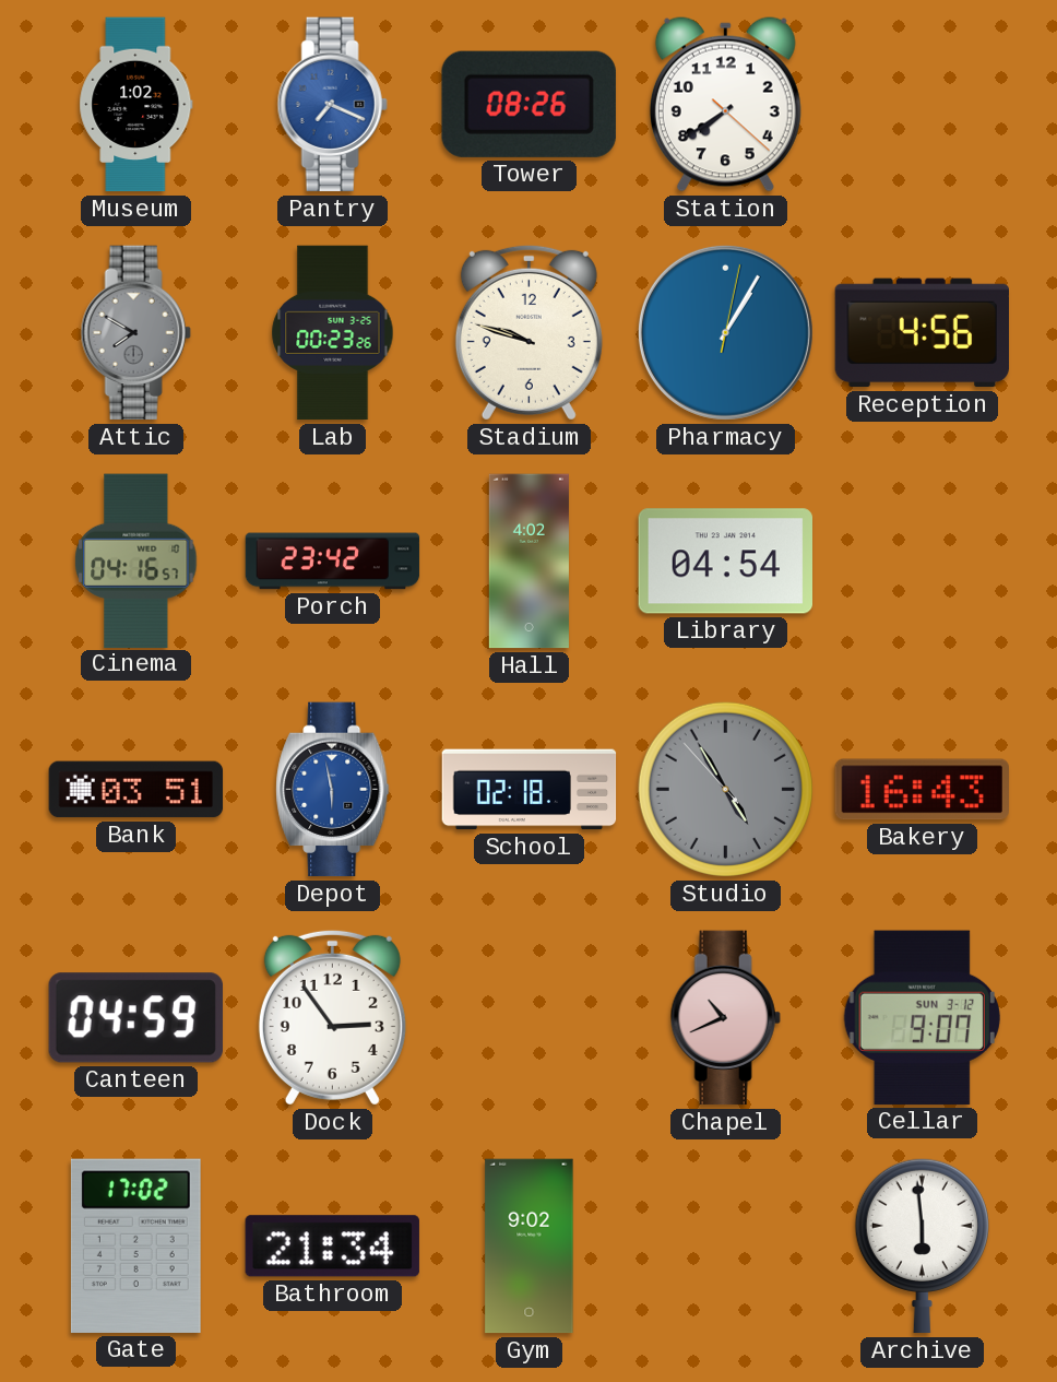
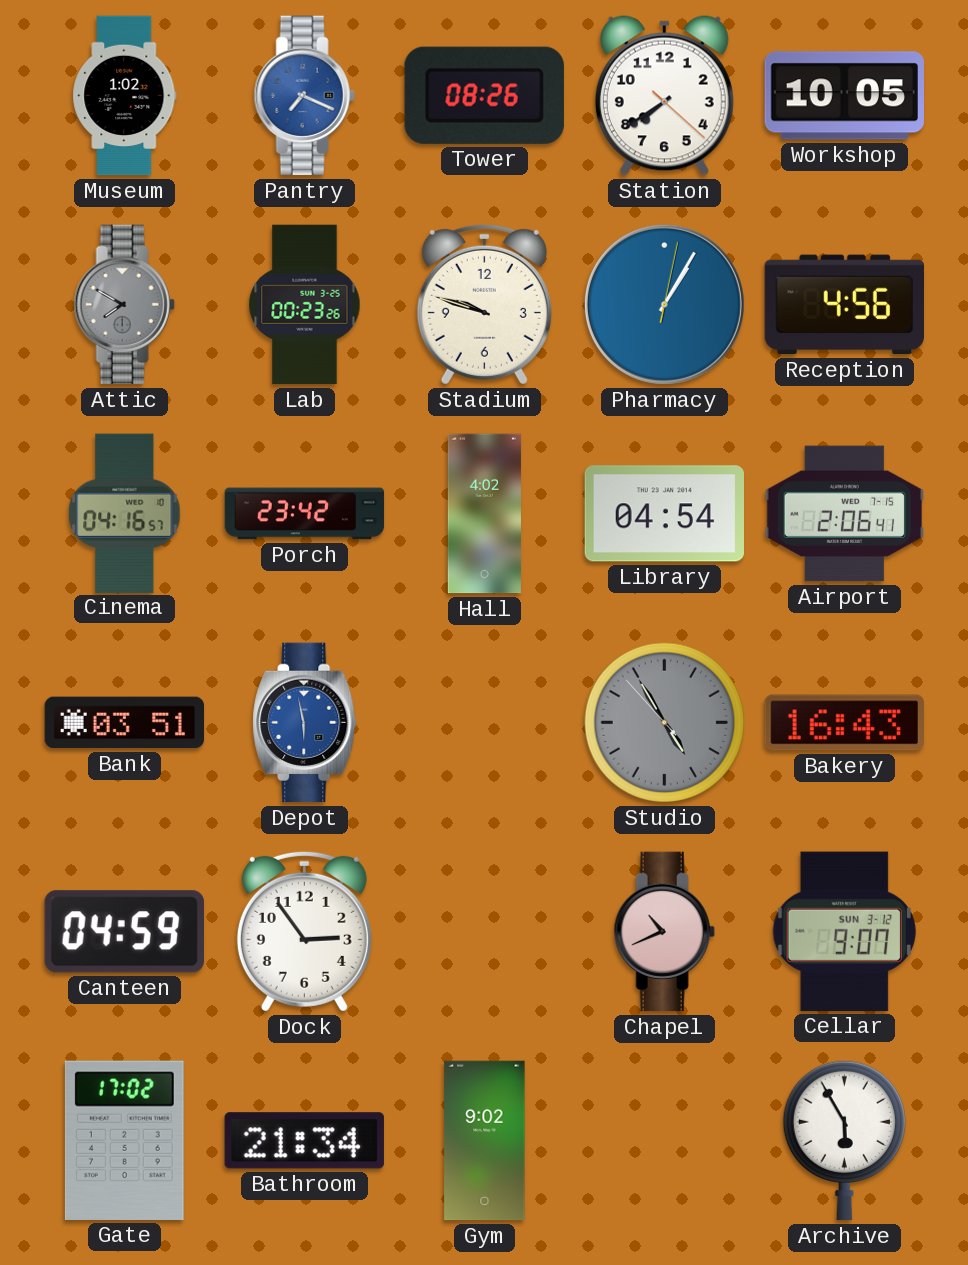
Workshop: none -> 10:05
Airport: none -> 2:06
School: 02:18 -> none
Archive: 5:59 -> 5:55
